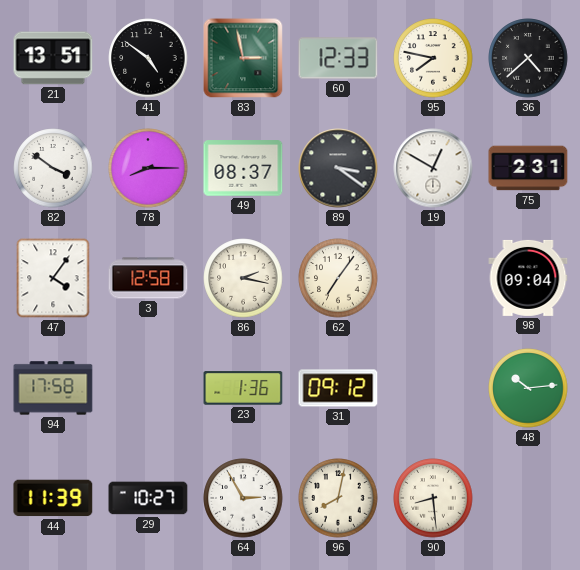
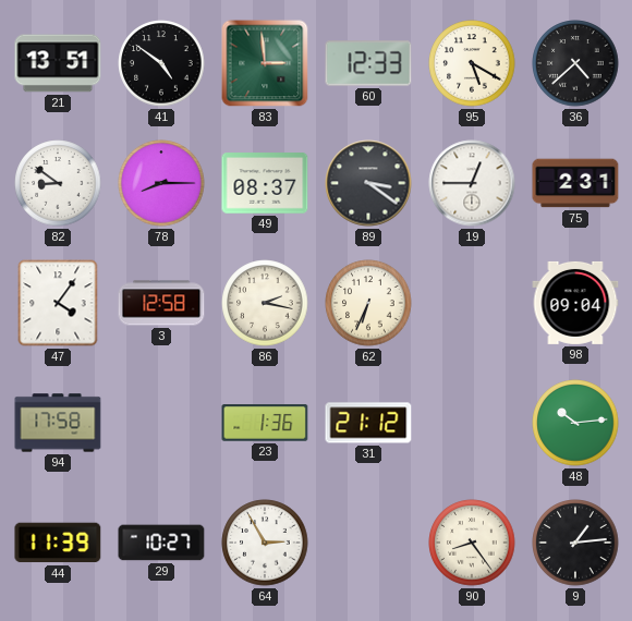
83: 2:58 -> 2:59
95: 7:47 -> 5:20
82: 3:51 -> 8:51
19: 12:50 -> 12:45
62: 7:06 -> 6:34
31: 09:12 -> 21:12
96: 8:02 -> none
90: 8:29 -> 8:24
9: none -> 1:14
